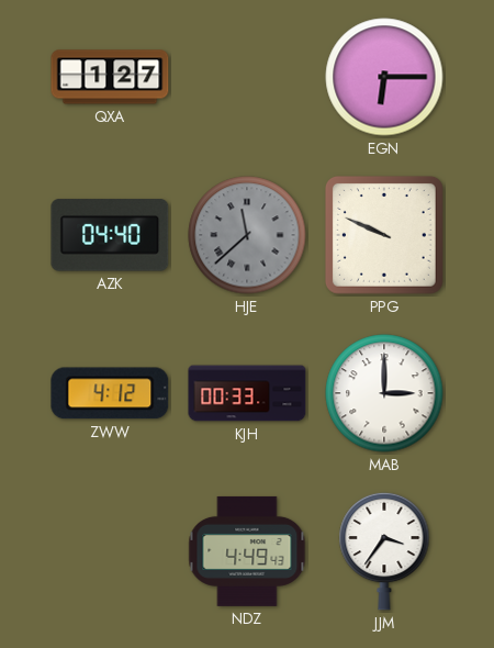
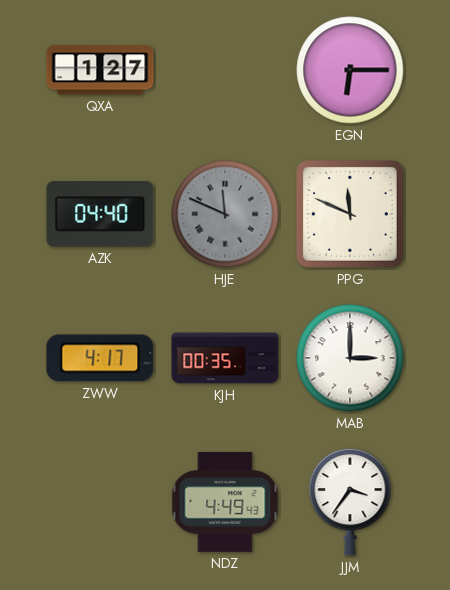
HJE: 11:38 -> 11:49
PPG: 9:49 -> 11:49
ZWW: 4:12 -> 4:17
KJH: 00:33 -> 00:35
